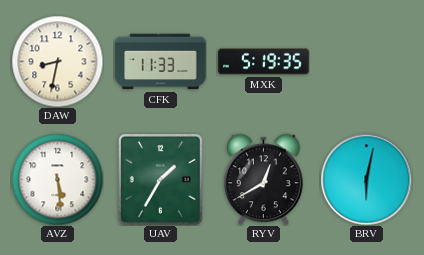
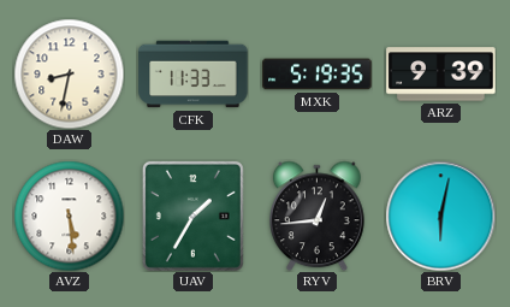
ARZ: none -> 9:39
RYV: 12:40 -> 12:44
